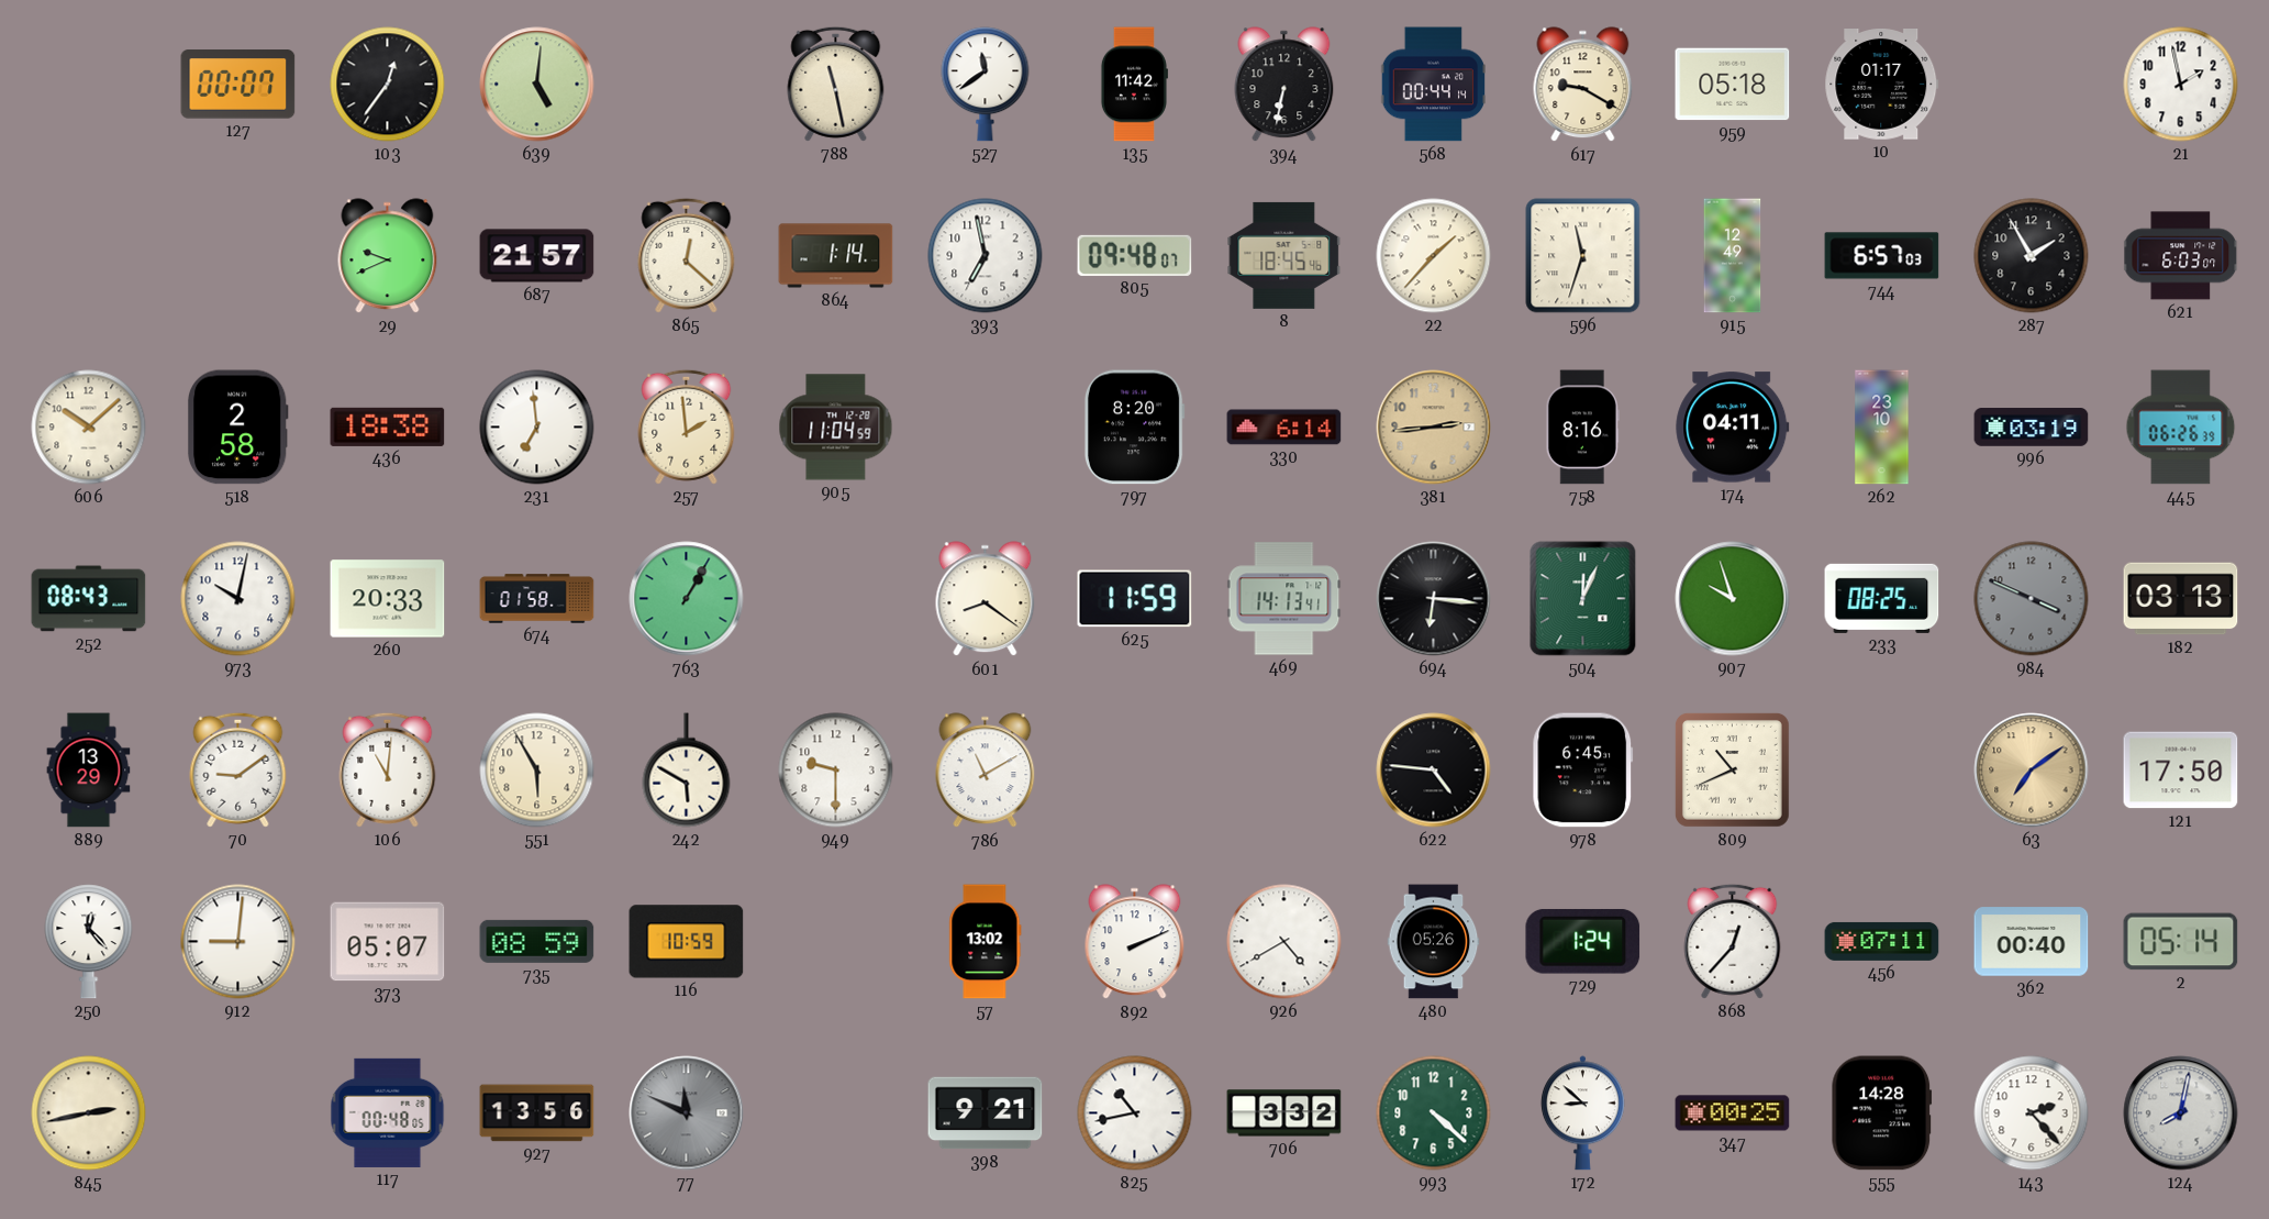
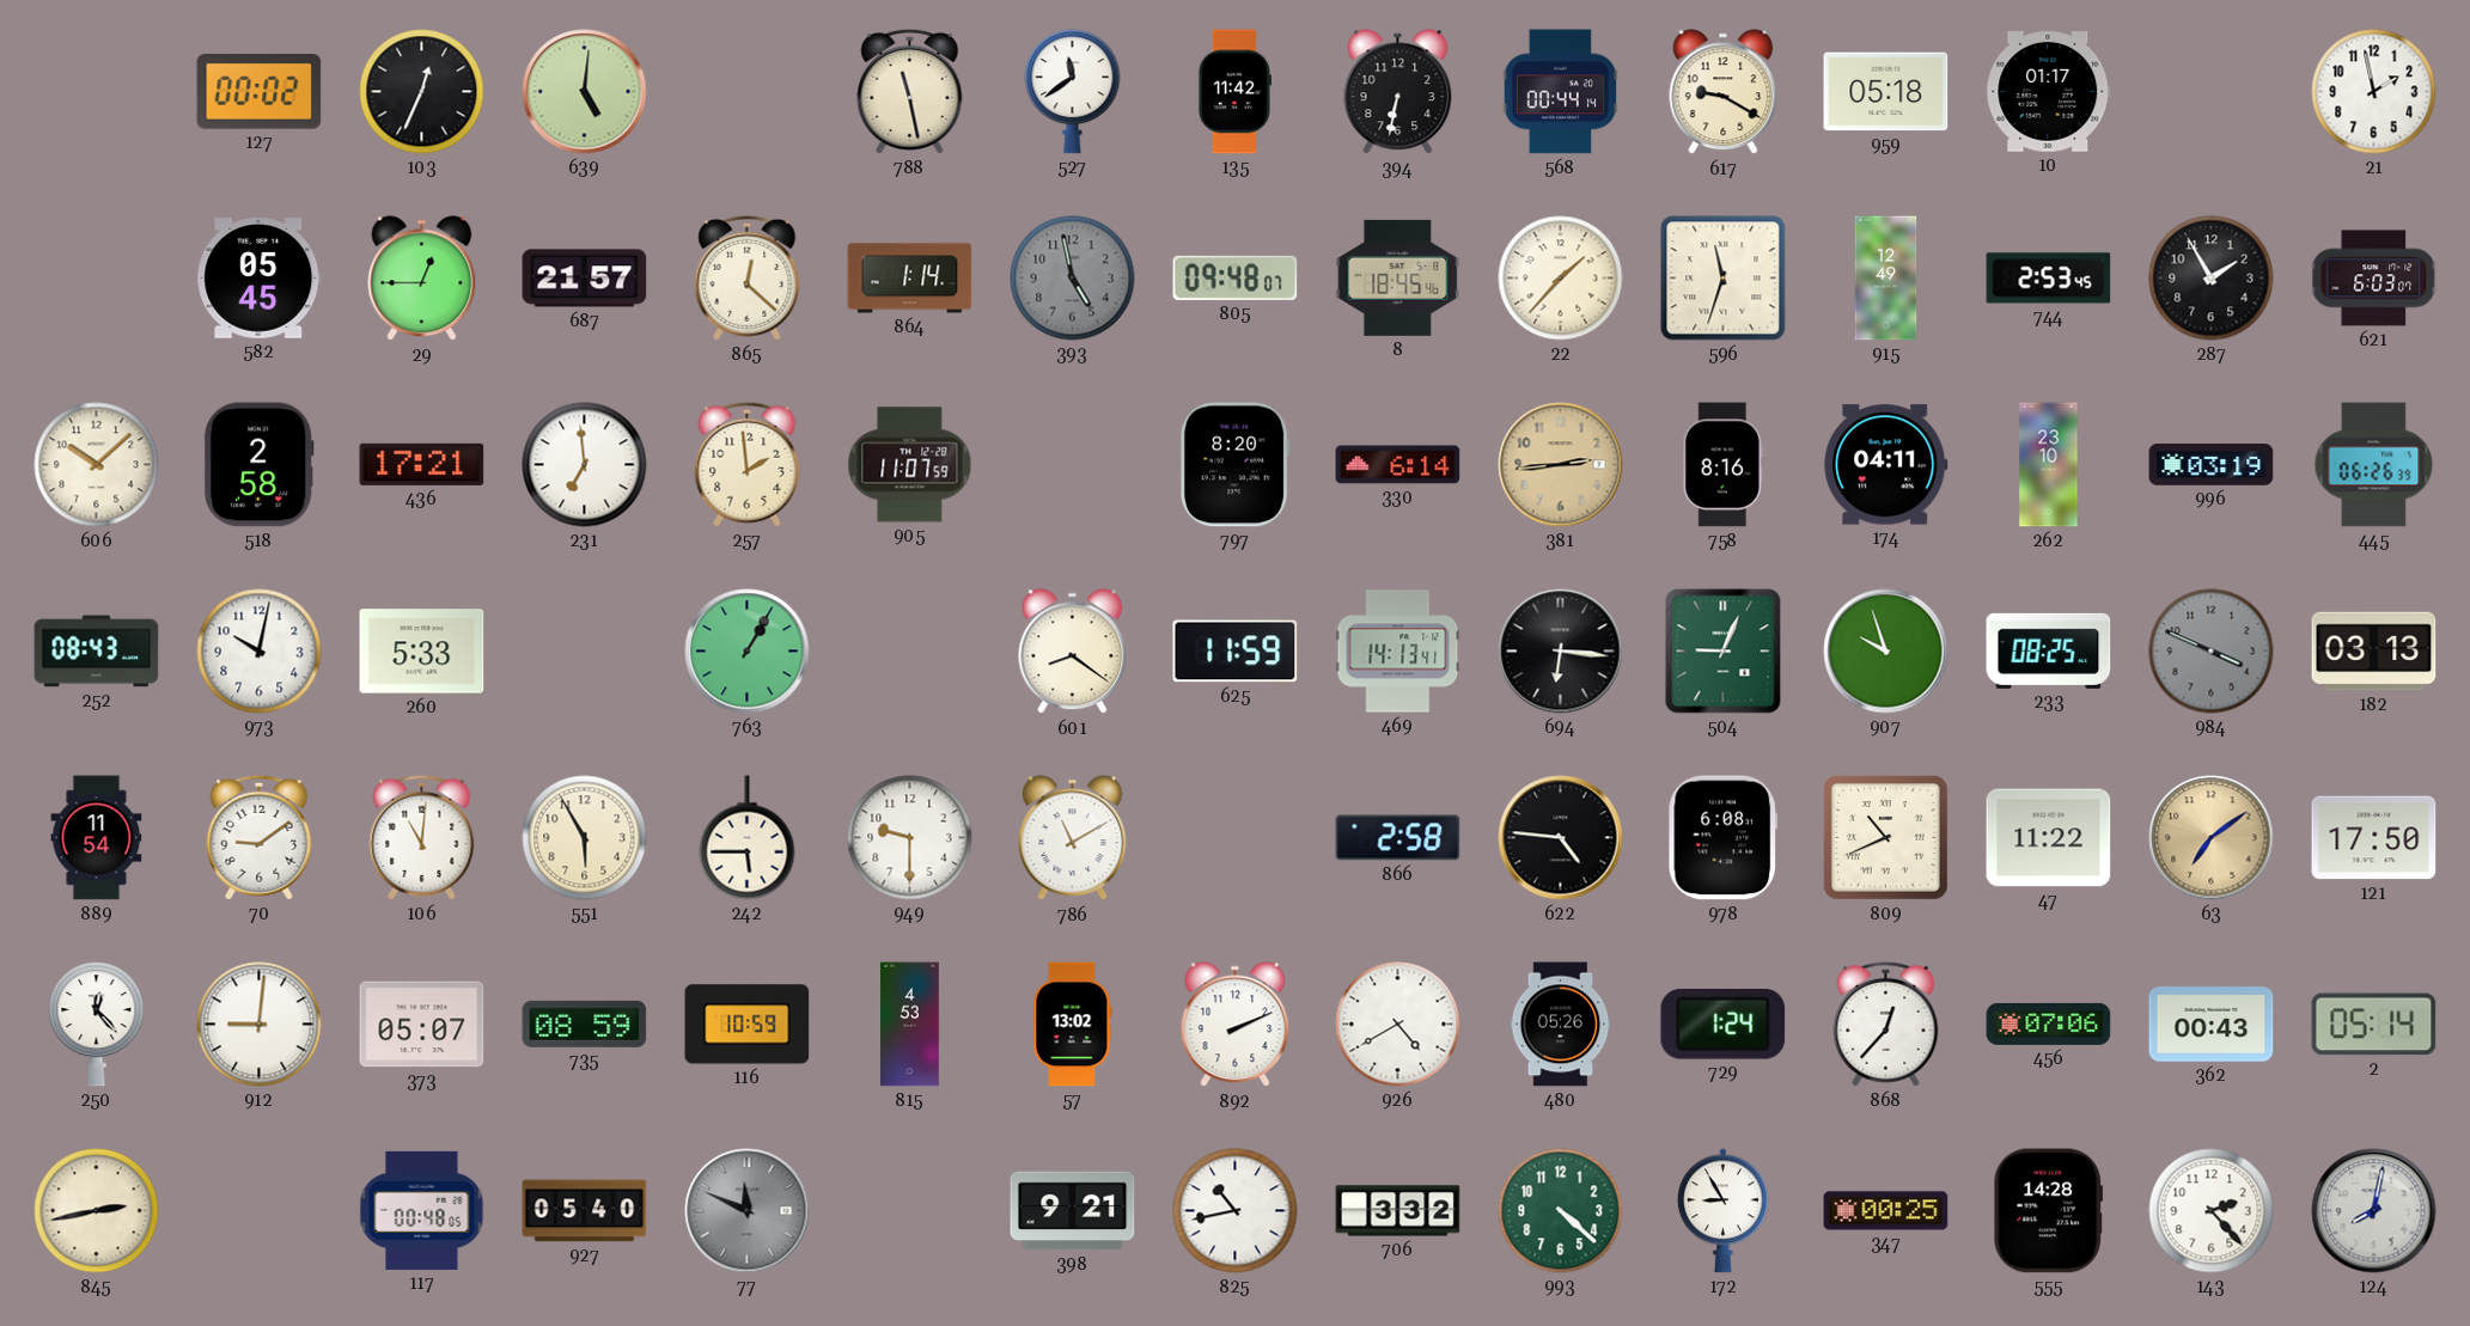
127: 00:07 -> 00:02
103: 12:36 -> 12:34
582: none -> 05:45
29: 9:41 -> 12:45
393: 6:58 -> 4:58
393 dial: white -> grey
744: 6:57 -> 2:53
436: 18:38 -> 17:21
905: 11:04 -> 11:07
260: 20:33 -> 5:33
674: 01:58 -> none
504: 12:04 -> 9:04
889: 13:29 -> 11:54
242: 5:50 -> 5:45
866: none -> 2:58
978: 6:45 -> 6:08
47: none -> 11:22
815: none -> 4:53
456: 07:11 -> 07:06
362: 00:40 -> 00:43
927: 13:56 -> 05:40
172: 8:52 -> 8:55
